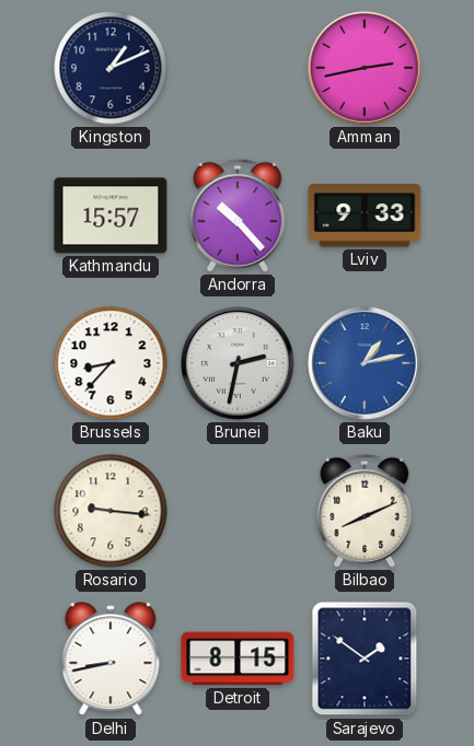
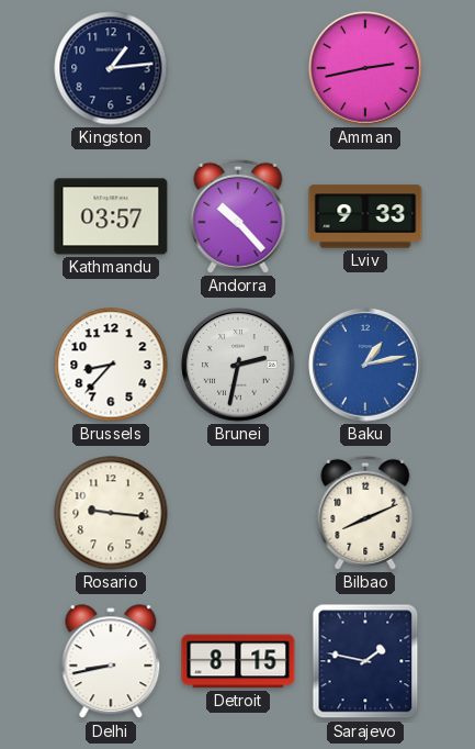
Kingston: 1:11 -> 1:14
Kathmandu: 15:57 -> 03:57
Sarajevo: 1:51 -> 1:47
